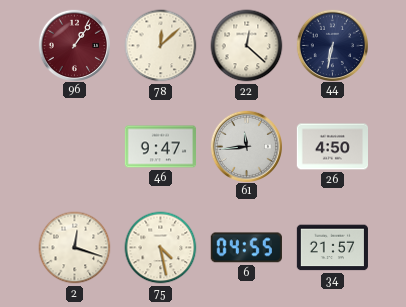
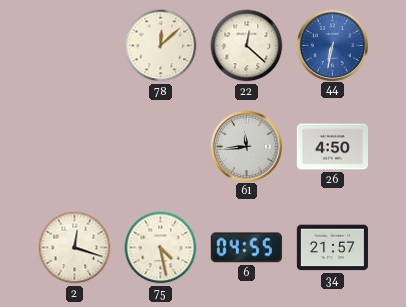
96: 1:06 -> none
44 dial: navy -> blue
46: 9:47 -> none
